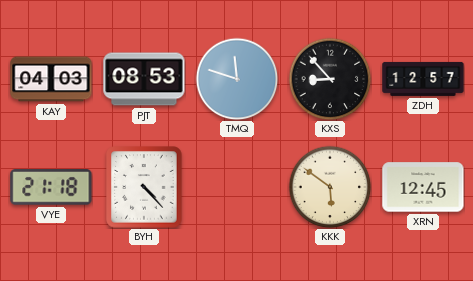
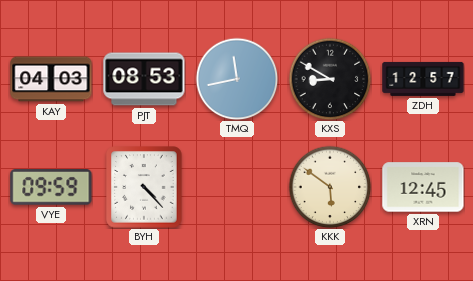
TMQ: 11:48 -> 11:43
KXS: 8:53 -> 8:50
VYE: 21:18 -> 09:59
